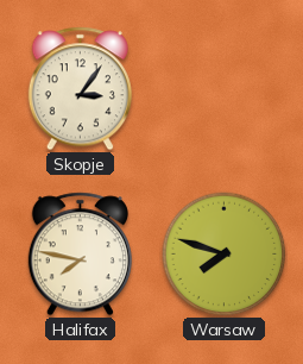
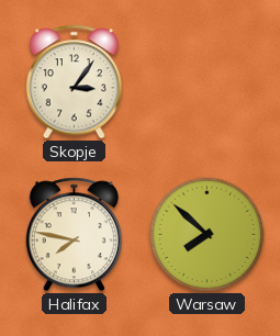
Warsaw: 7:48 -> 7:52
